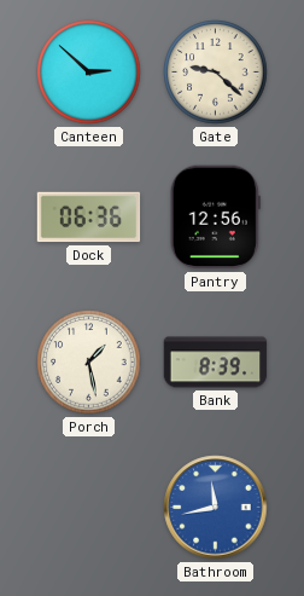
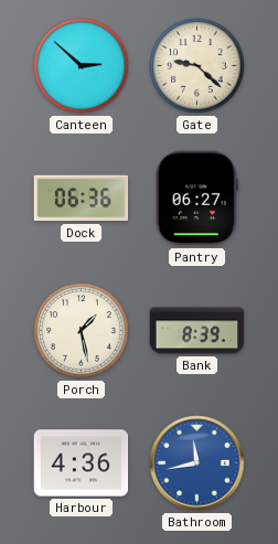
Pantry: 12:56 -> 06:27
Harbour: none -> 4:36
